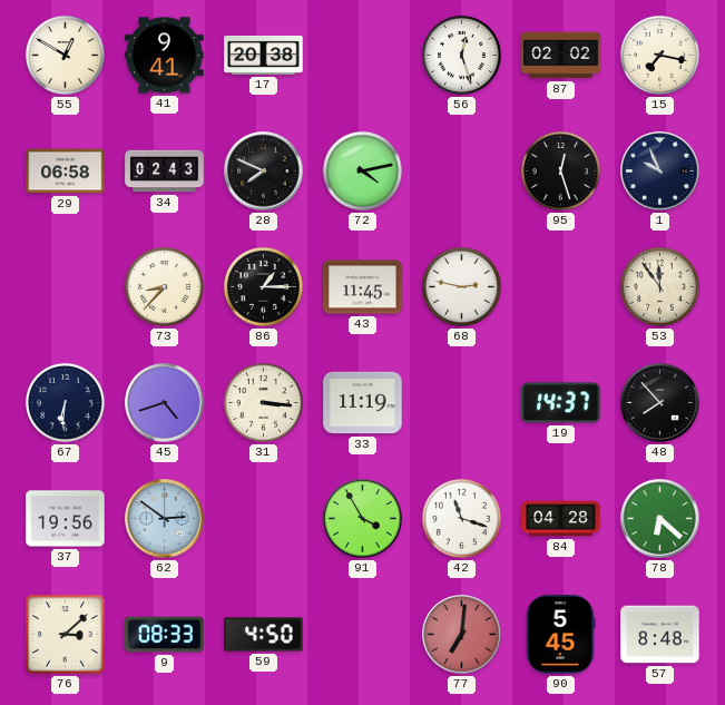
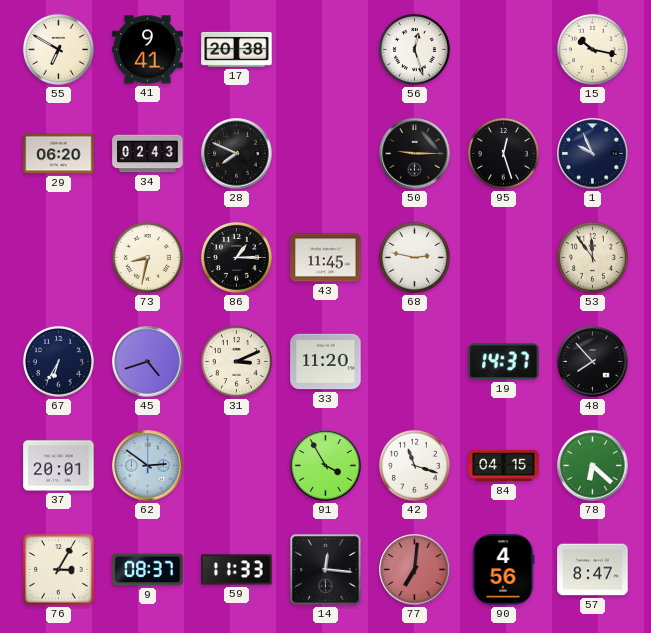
55: 12:50 -> 6:50
87: 02:02 -> none
15: 7:17 -> 10:17
29: 06:58 -> 06:20
72: 4:13 -> none
50: none -> 9:15
73: 8:37 -> 8:32
67: 6:31 -> 6:35
31: 3:16 -> 3:11
33: 11:19 -> 11:20
37: 19:56 -> 20:01
84: 04:28 -> 04:15
76: 3:08 -> 3:05
9: 08:33 -> 08:37
59: 4:50 -> 11:33
14: none -> 12:16
90: 5:45 -> 4:56
57: 8:48 -> 8:47
